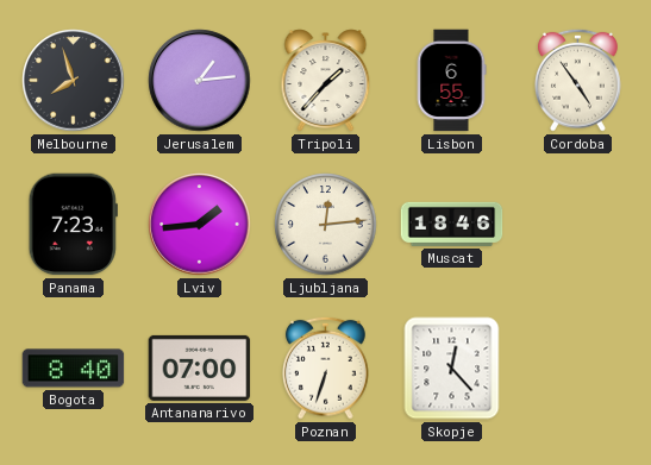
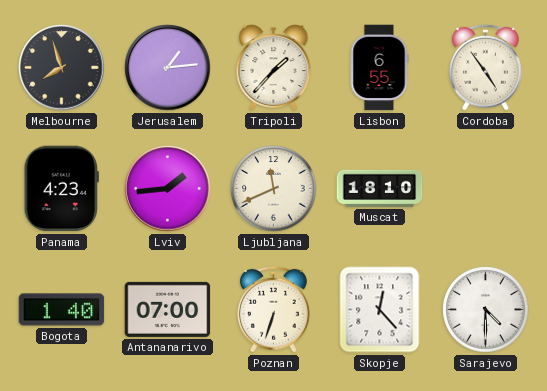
Panama: 7:23 -> 4:23
Ljubljana: 12:14 -> 11:41
Muscat: 18:46 -> 18:10
Bogota: 8:40 -> 1:40
Sarajevo: none -> 4:30
